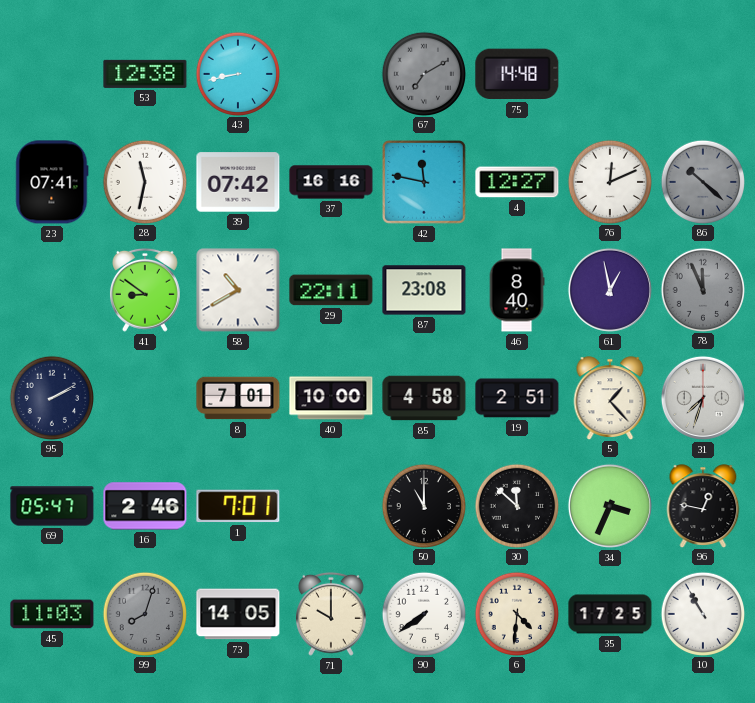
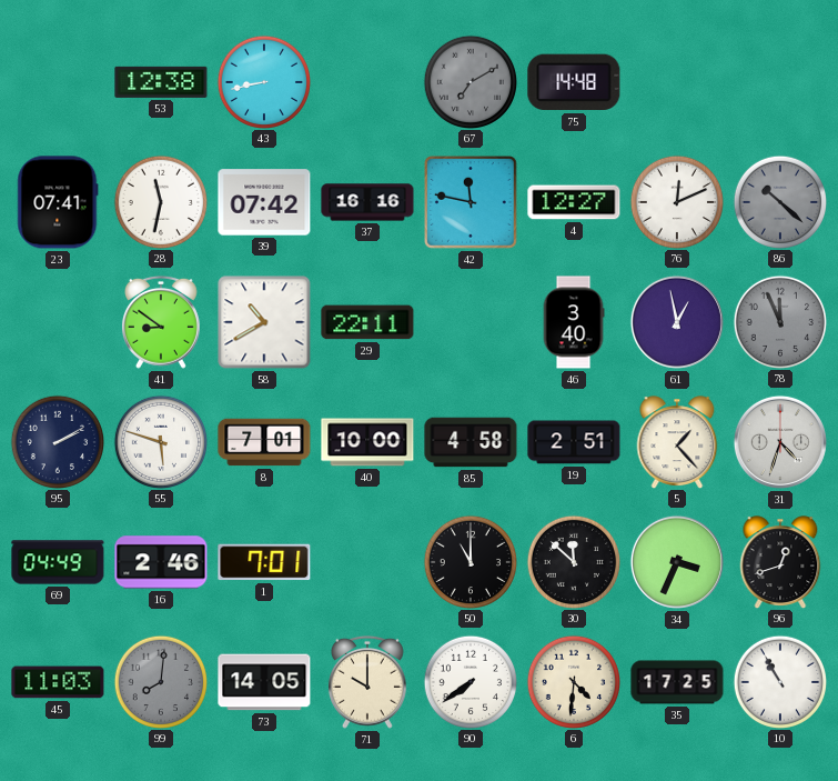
87: 23:08 -> none
46: 8:40 -> 3:40
55: none -> 5:48
31: 7:33 -> 4:33
69: 05:47 -> 04:49
96: 12:47 -> 12:42
99: 8:03 -> 8:01
